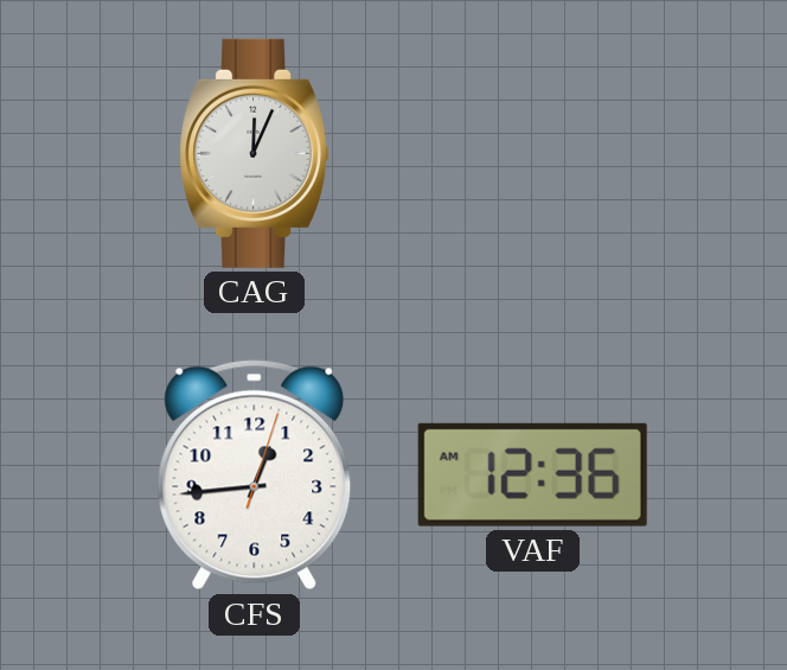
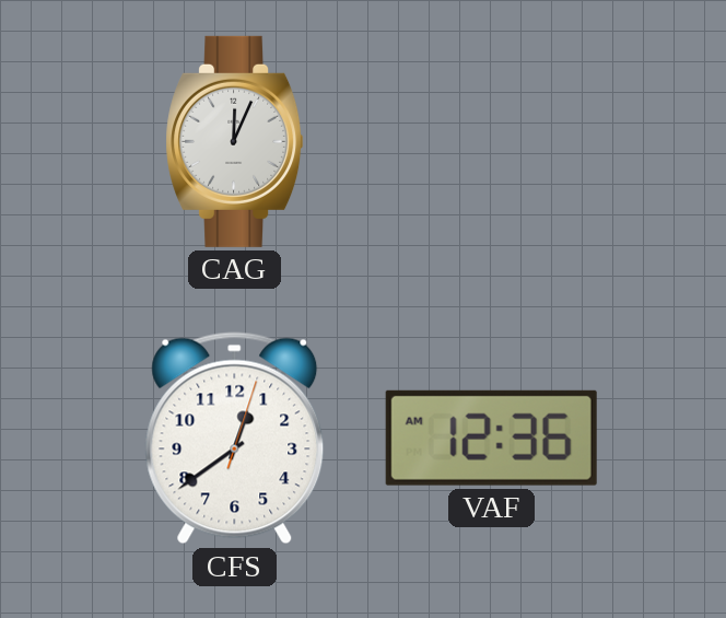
CFS: 12:44 -> 12:39
